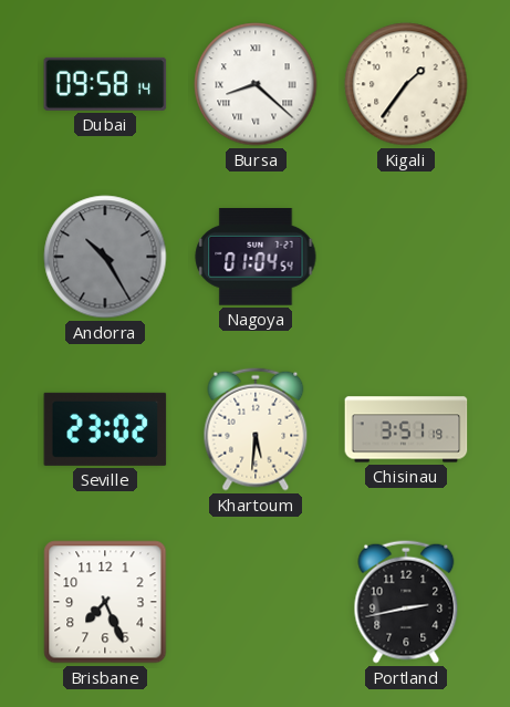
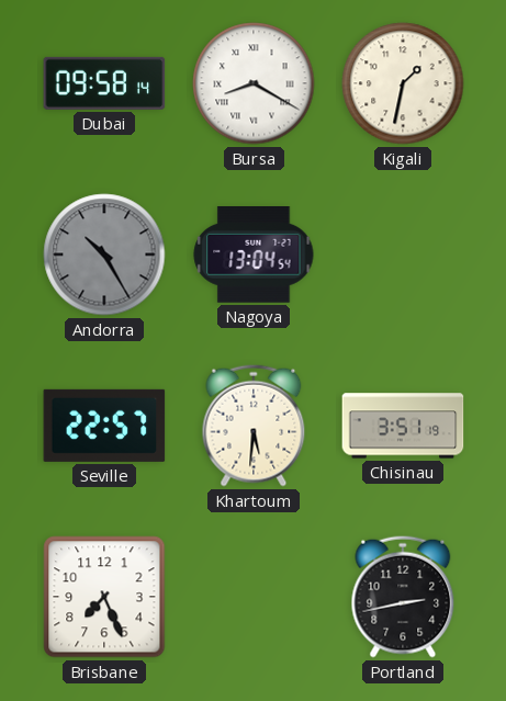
Bursa: 8:22 -> 8:20
Kigali: 1:36 -> 1:32
Nagoya: 01:04 -> 13:04
Seville: 23:02 -> 22:57
